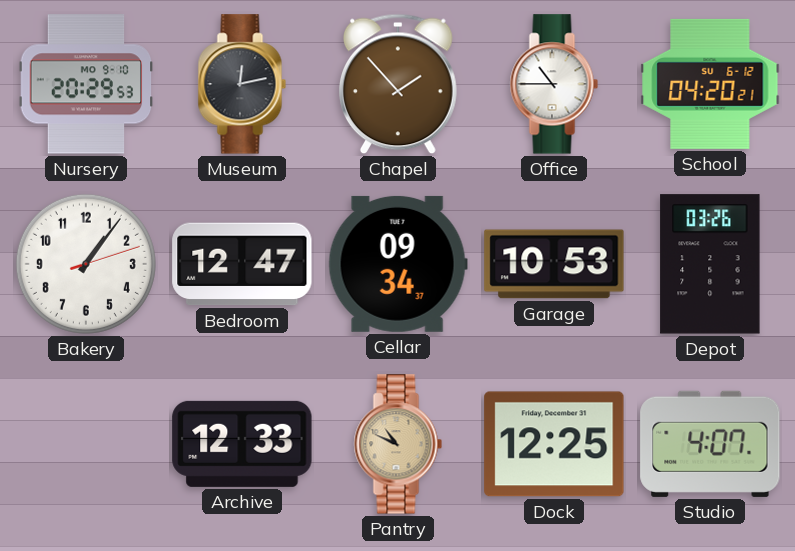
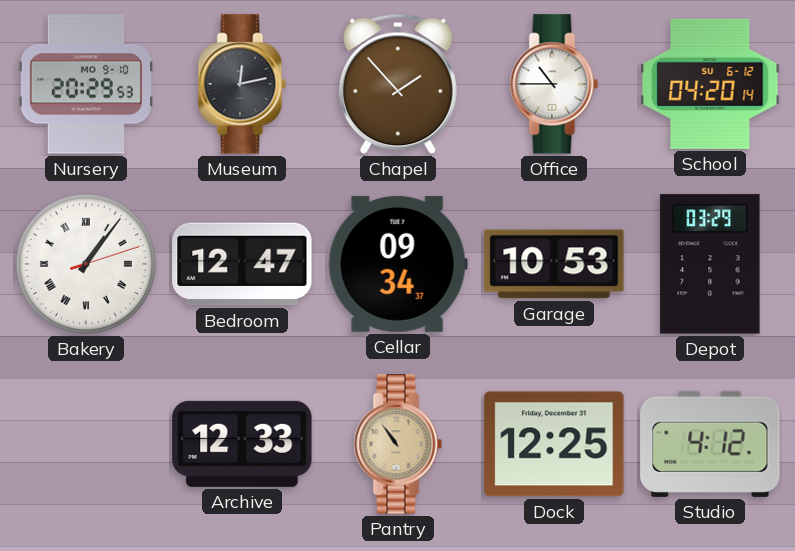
School: 04:20:21 -> 04:20:14
Bakery numerals: Arabic -> Roman
Depot: 03:26 -> 03:29
Pantry: 10:49 -> 10:54
Studio: 4:07 -> 4:12
